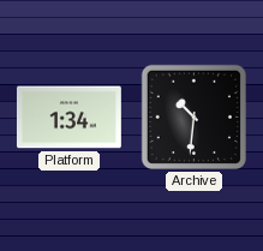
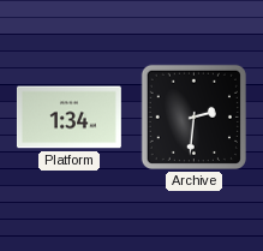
Archive: 10:31 -> 2:31
